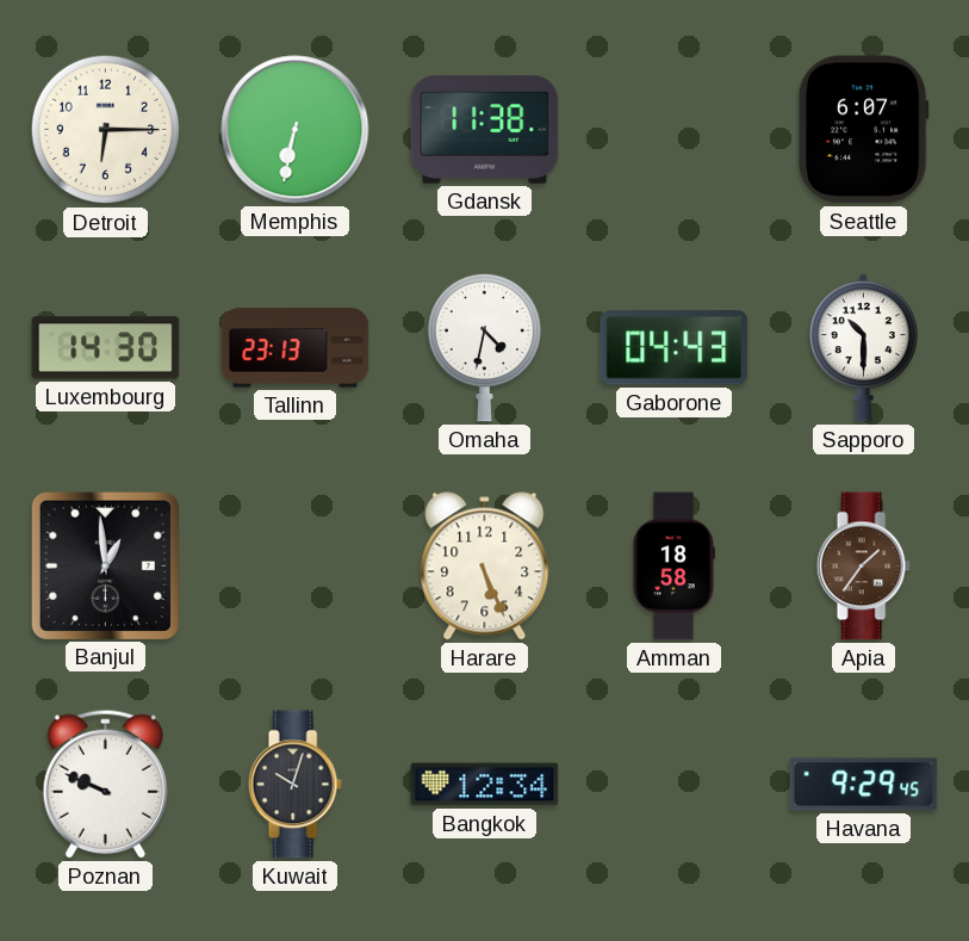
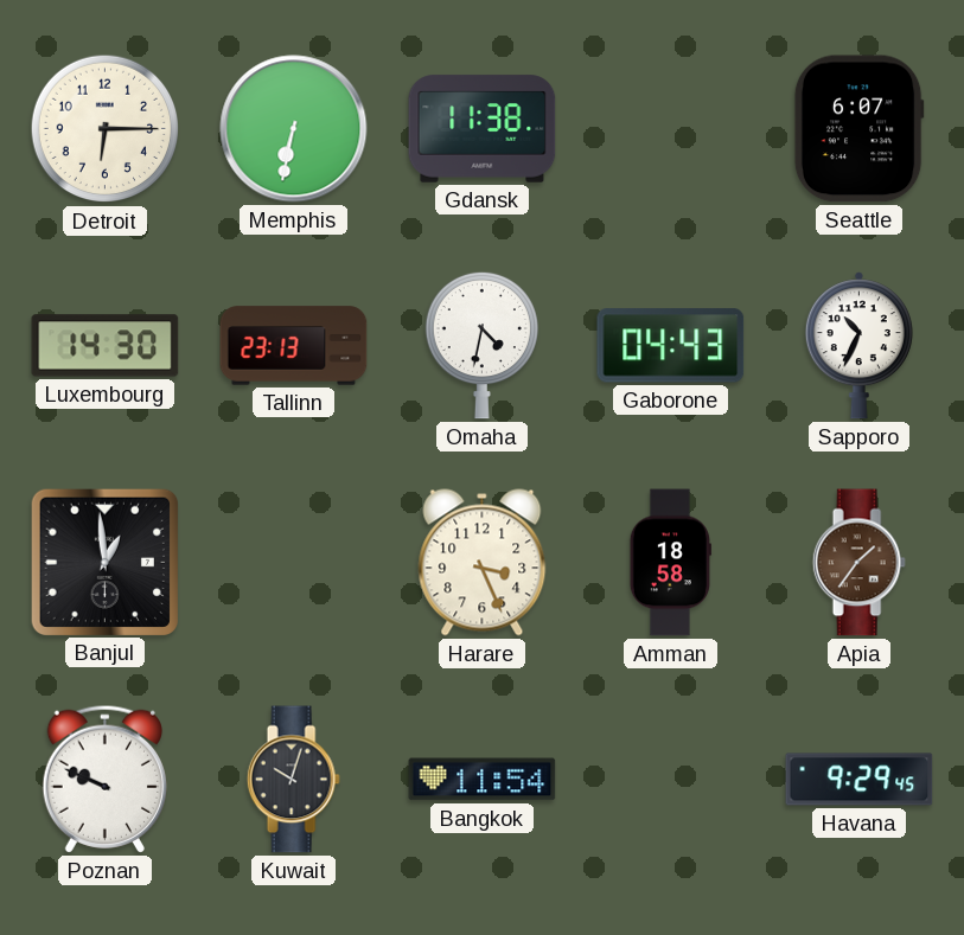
Sapporo: 10:30 -> 10:34
Harare: 5:26 -> 3:26
Bangkok: 12:34 -> 11:54
